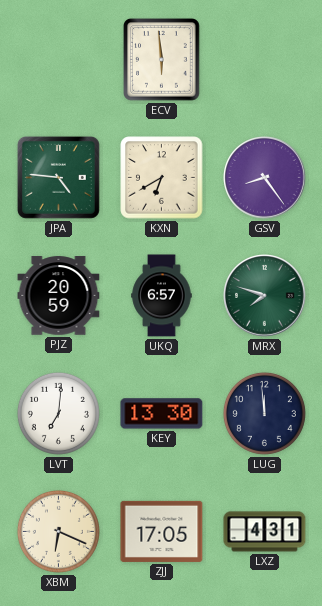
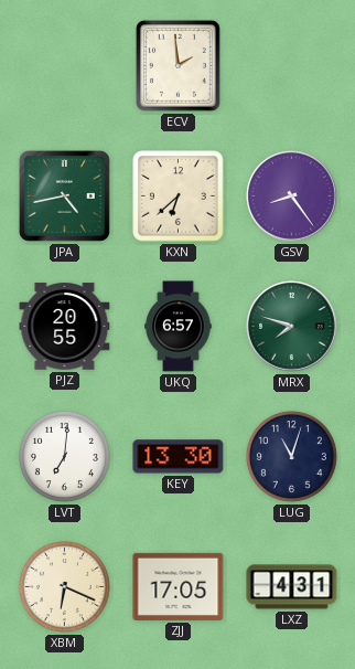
ECV: 5:59 -> 1:59
JPA: 4:46 -> 4:43
KXN: 6:40 -> 6:38
PJZ: 20:59 -> 20:55
LUG: 11:59 -> 11:03
